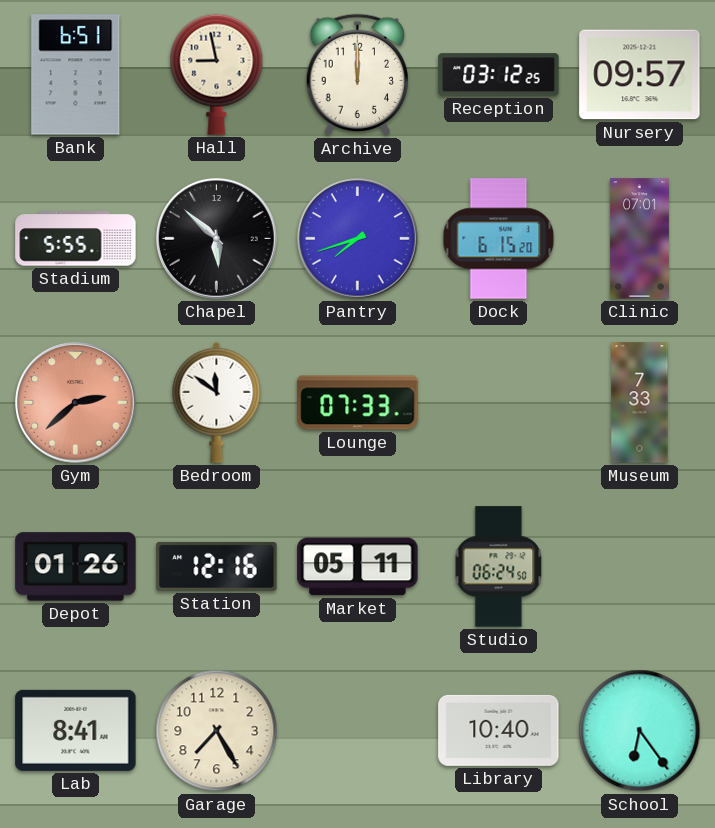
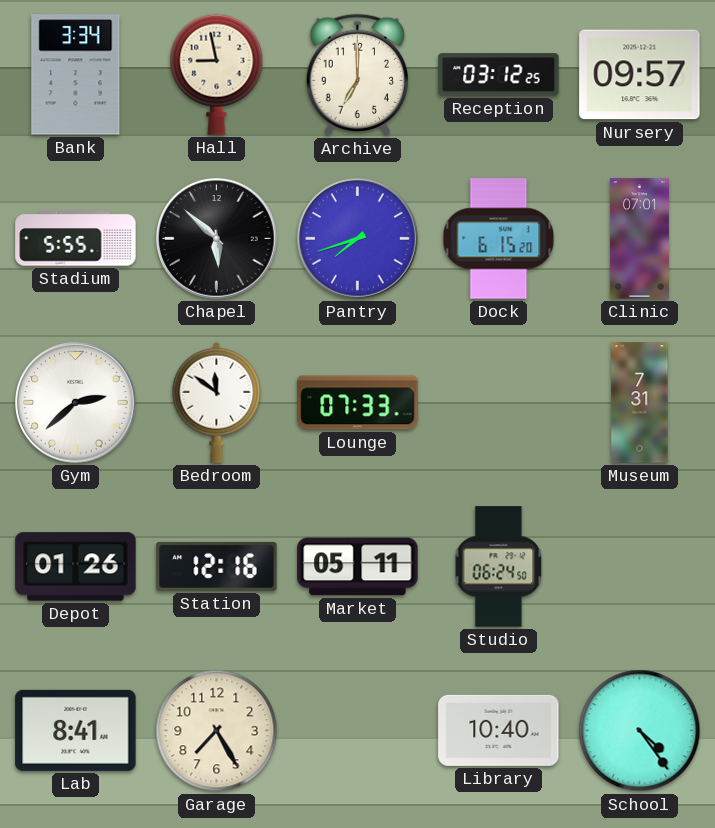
Bank: 6:51 -> 3:34
Archive: 12:00 -> 7:00
Gym dial: salmon -> white
Museum: 7:33 -> 7:31
School: 6:24 -> 4:24
